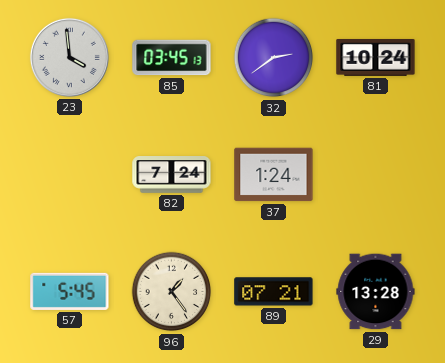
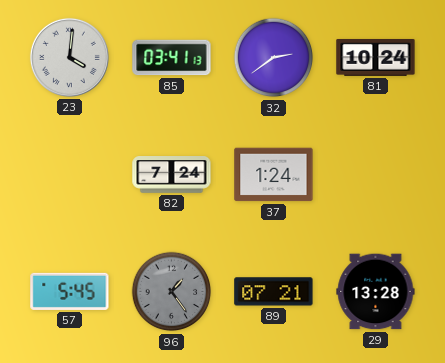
23: 3:59 -> 4:01
85: 03:45 -> 03:41
96 dial: cream -> grey
